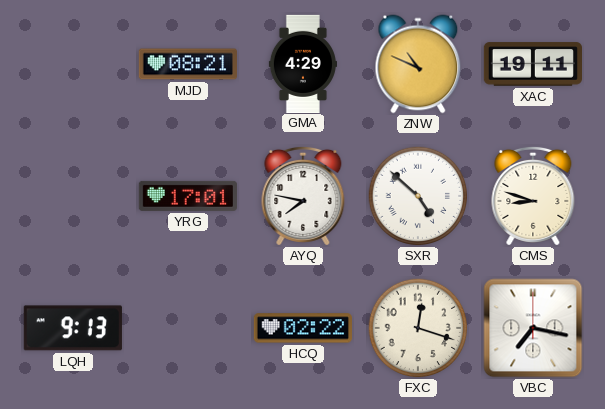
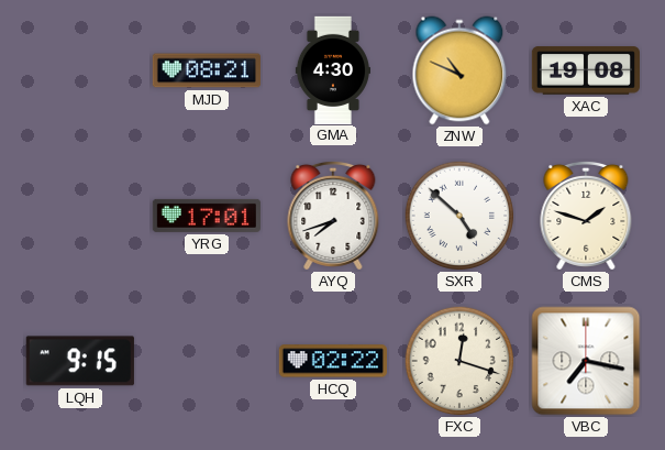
GMA: 4:29 -> 4:30
XAC: 19:11 -> 19:08
AYQ: 7:47 -> 7:42
CMS: 8:48 -> 1:48
LQH: 9:13 -> 9:15
